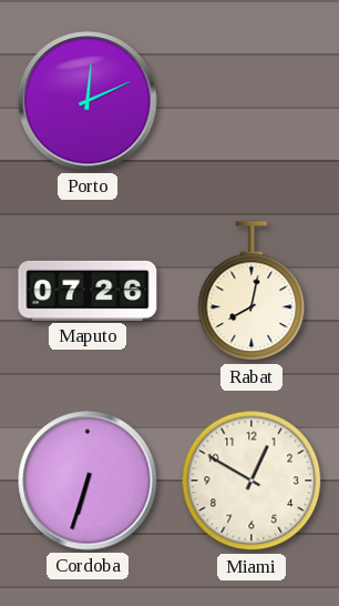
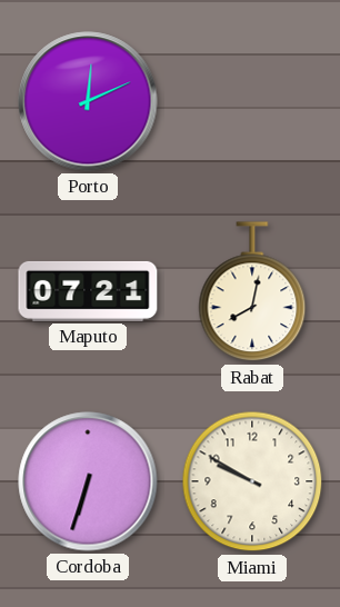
Maputo: 07:26 -> 07:21
Miami: 12:50 -> 9:50
